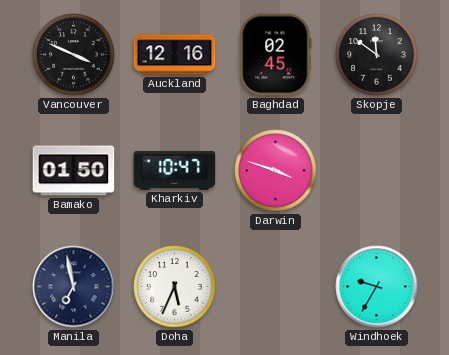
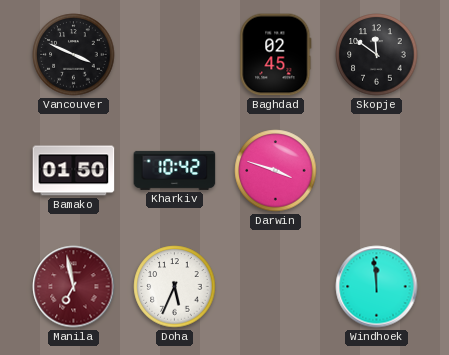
Auckland: 12:16 -> none
Kharkiv: 10:47 -> 10:42
Manila dial: navy -> burgundy
Windhoek: 9:35 -> 11:59
